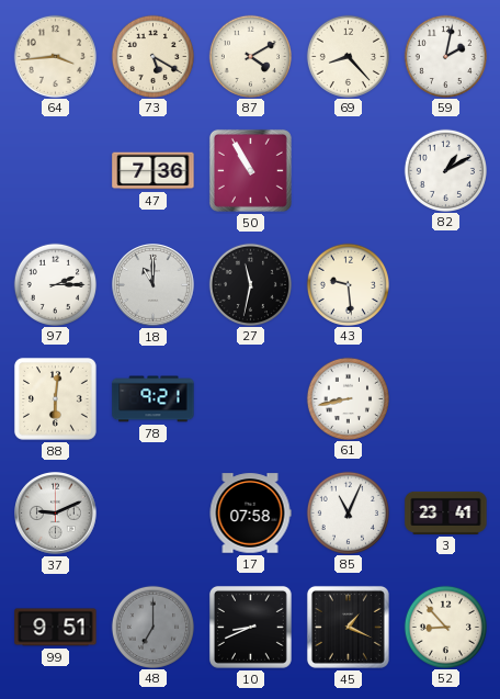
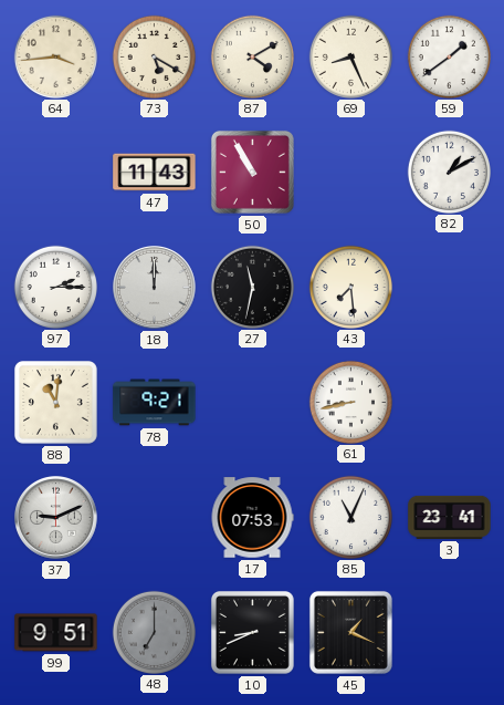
69: 8:23 -> 8:26
59: 2:02 -> 1:39
47: 7:36 -> 11:43
18: 11:00 -> 12:00
43: 9:29 -> 7:29
88: 6:01 -> 11:01
17: 07:58 -> 07:53
52: 8:53 -> none
